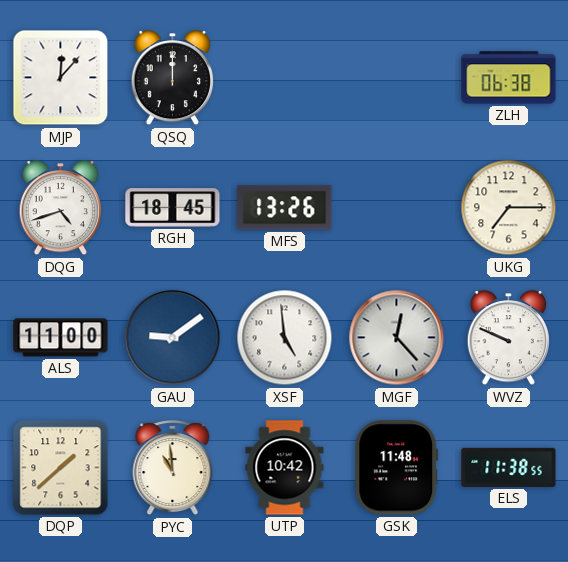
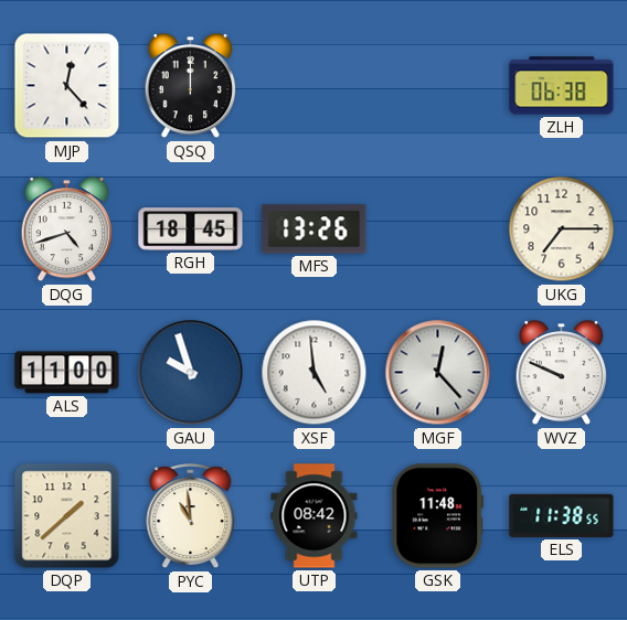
MJP: 12:07 -> 12:23
GAU: 9:09 -> 9:57
UTP: 10:42 -> 08:42
